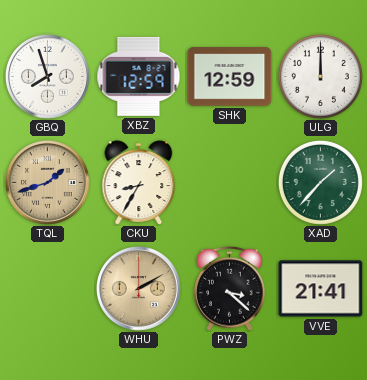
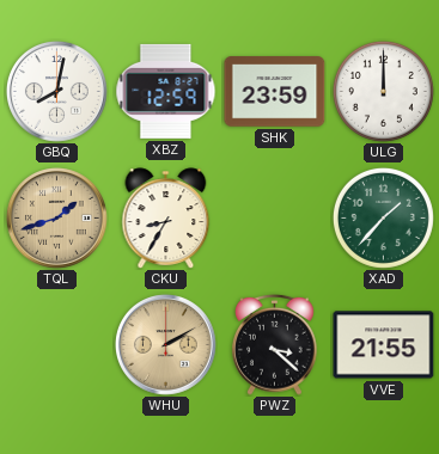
GBQ: 7:57 -> 8:02
SHK: 12:59 -> 23:59
VVE: 21:41 -> 21:55
